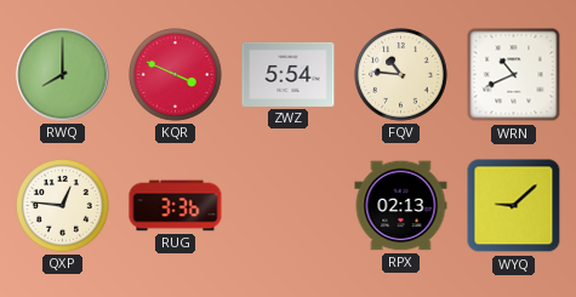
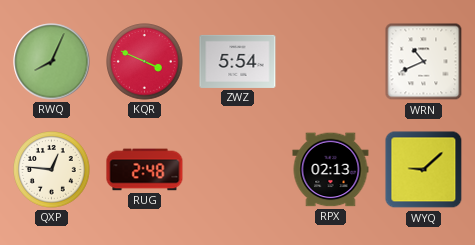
RWQ: 8:00 -> 8:04
FQV: 10:46 -> none
RUG: 3:36 -> 2:48
